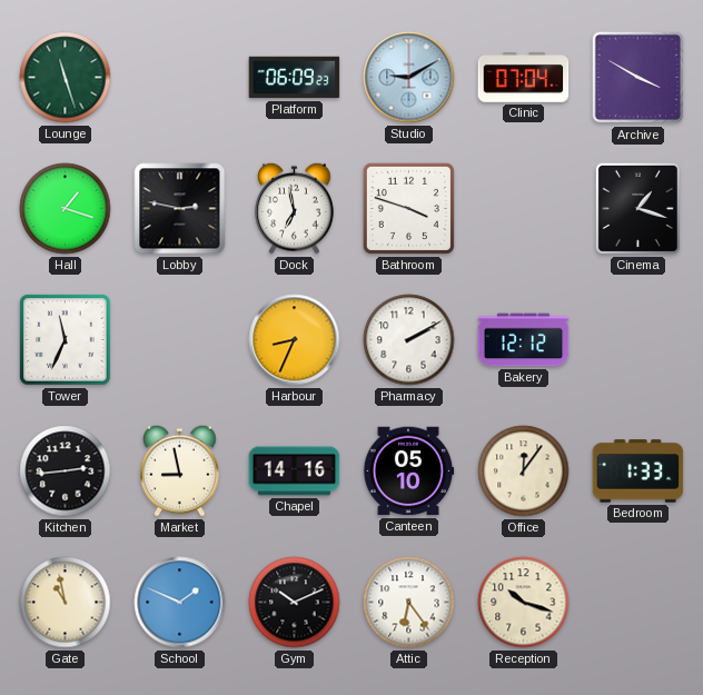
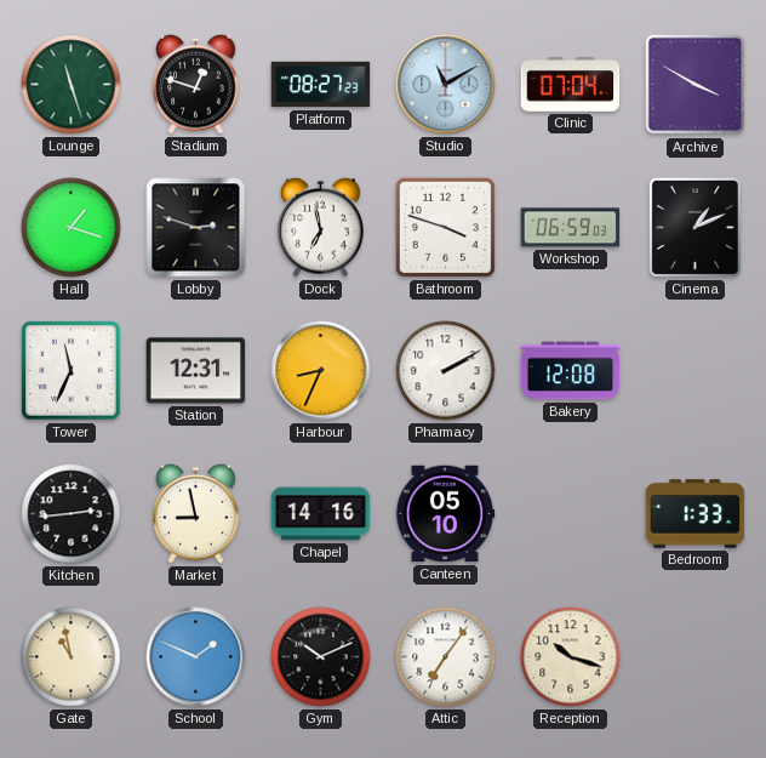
Stadium: none -> 12:48
Platform: 06:09 -> 08:27
Studio: 9:10 -> 11:10
Lobby: 2:47 -> 2:48
Workshop: none -> 06:59
Cinema: 1:18 -> 1:11
Station: none -> 12:31
Bakery: 12:12 -> 12:08
Office: 12:06 -> none
Attic: 6:24 -> 7:06
